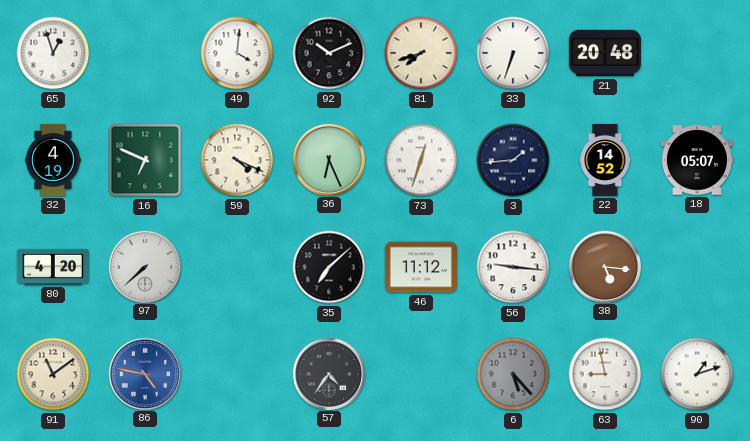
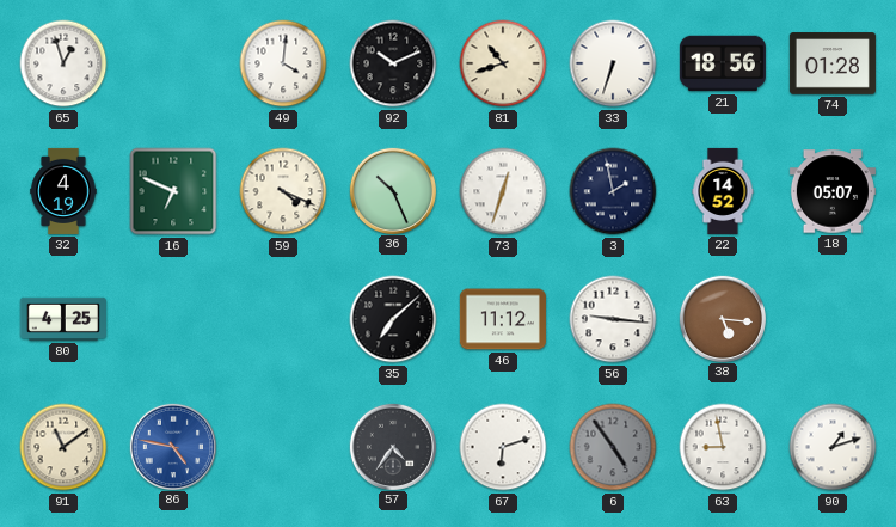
81: 7:42 -> 10:42
21: 20:48 -> 18:56
74: none -> 01:28
36: 6:26 -> 10:26
3: 1:44 -> 1:58
80: 4:20 -> 4:25
97: 7:38 -> none
67: none -> 6:12
6: 5:23 -> 4:54
